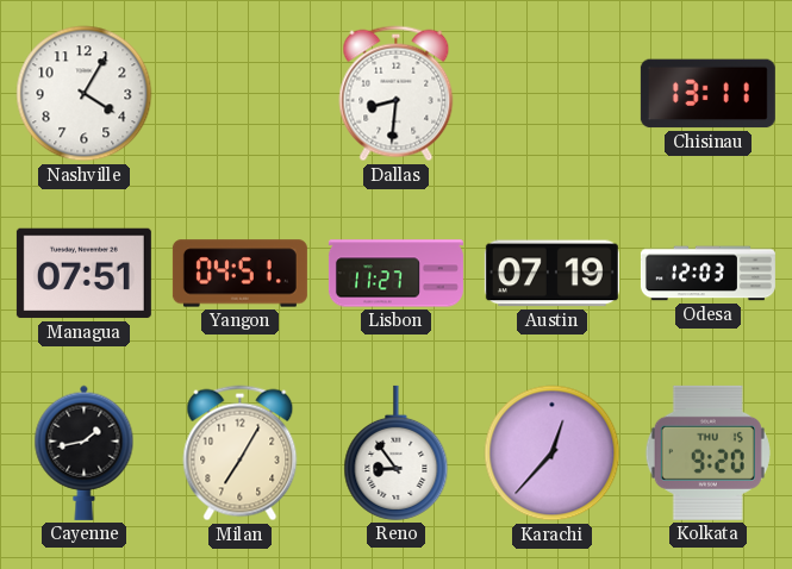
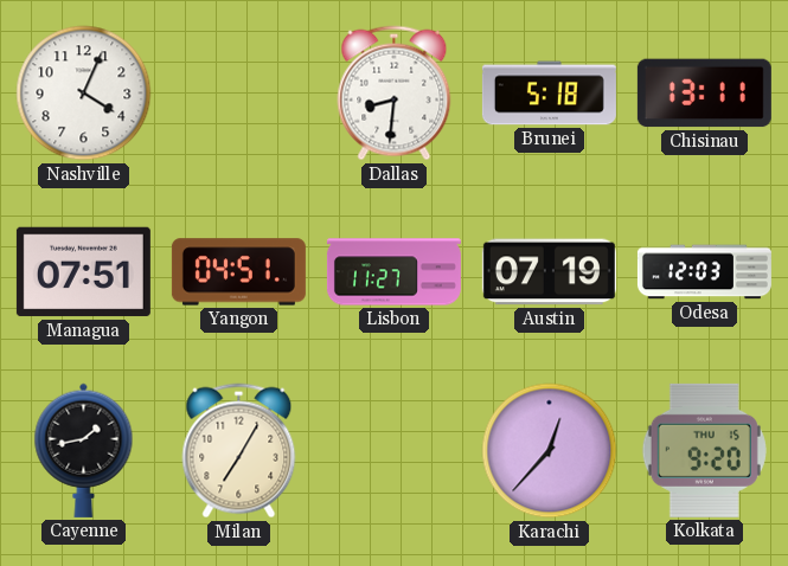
Nashville: 4:05 -> 4:04
Brunei: none -> 5:18
Reno: 8:54 -> none
